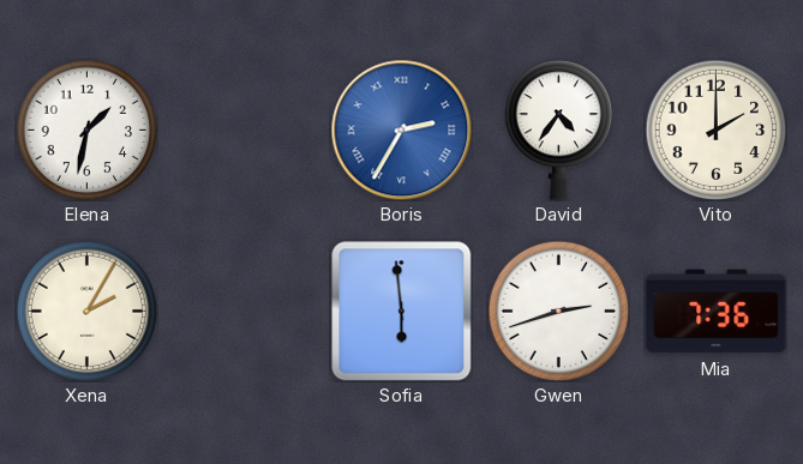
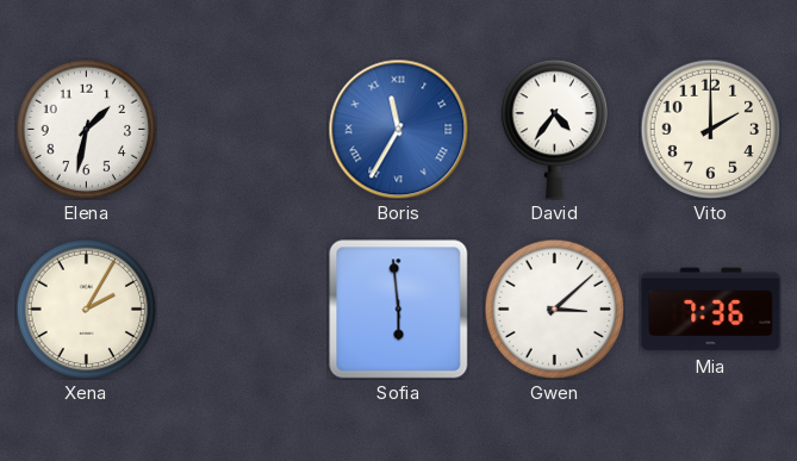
Boris: 2:35 -> 11:35
Gwen: 2:42 -> 3:08
